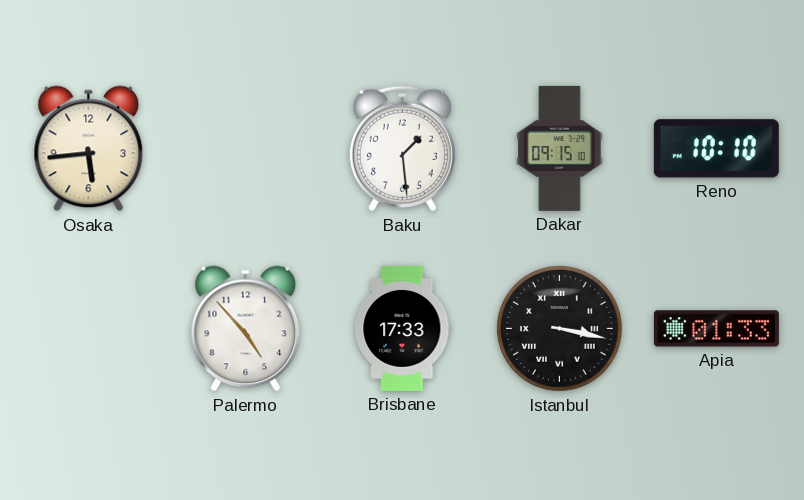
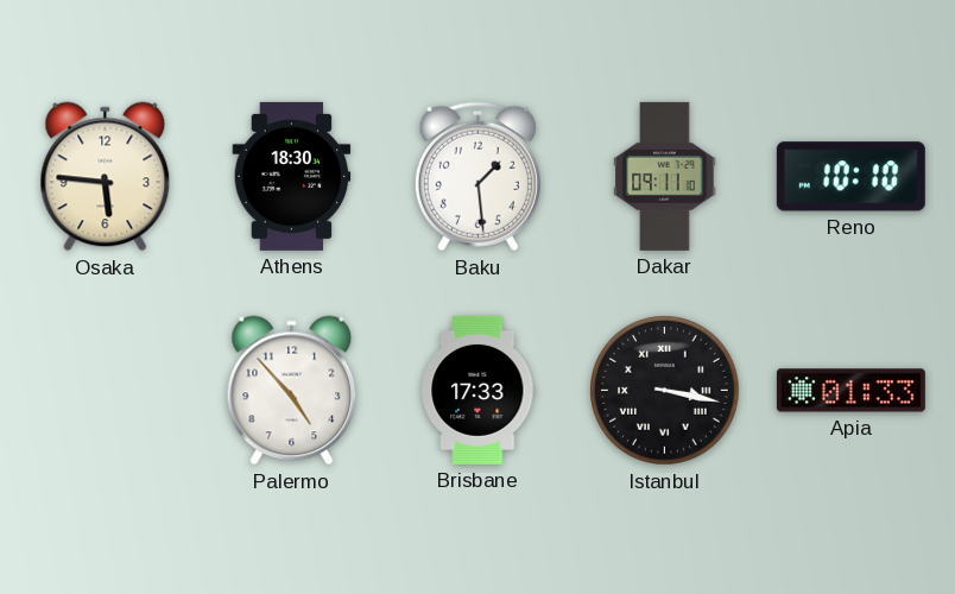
Osaka: 5:44 -> 5:46
Athens: none -> 18:30
Dakar: 09:15 -> 09:11
